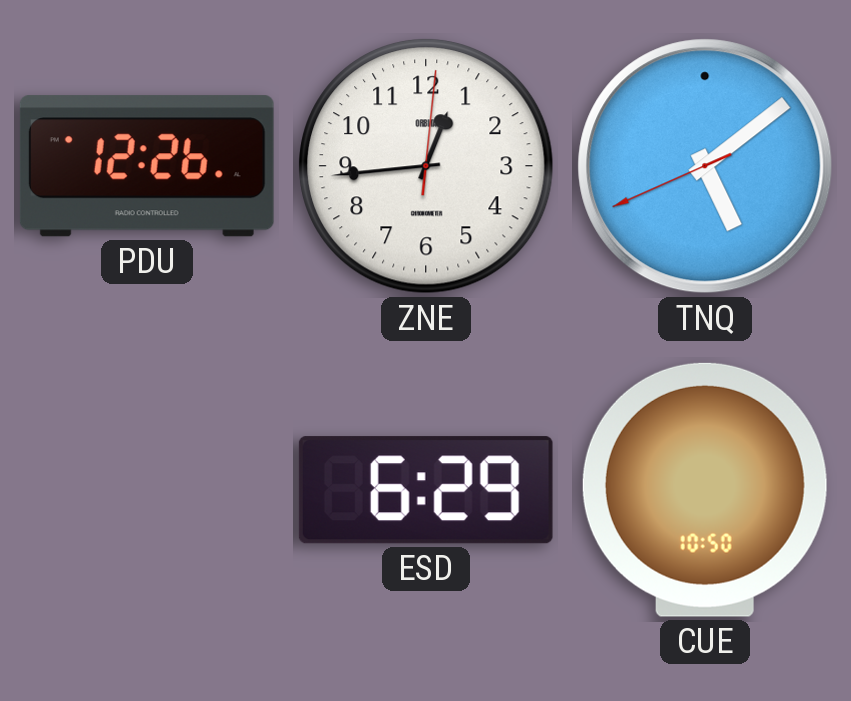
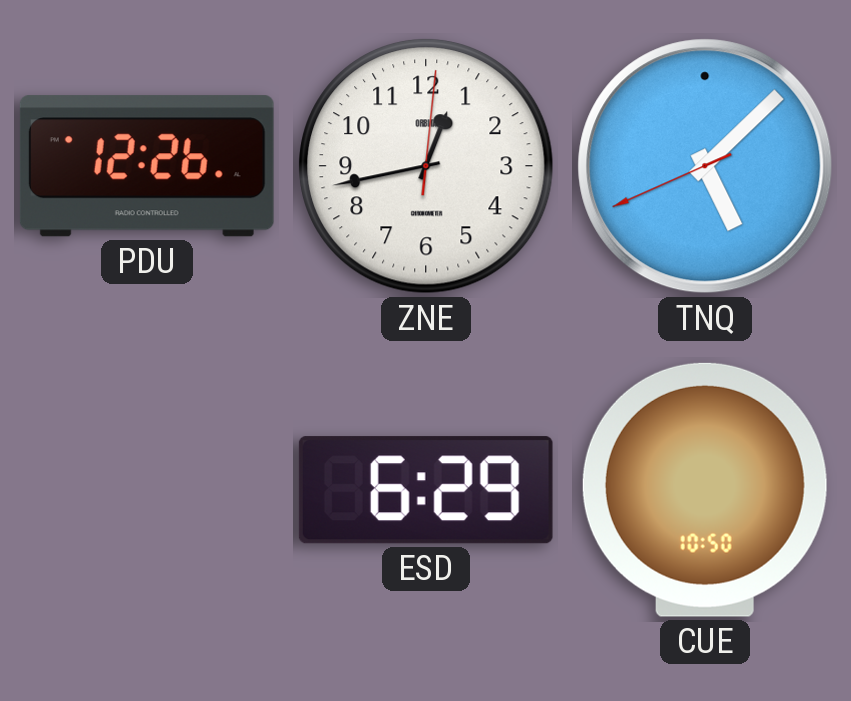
ZNE: 12:44 -> 12:43
TNQ: 5:08 -> 5:07
